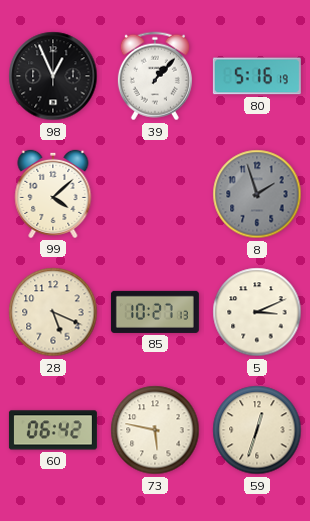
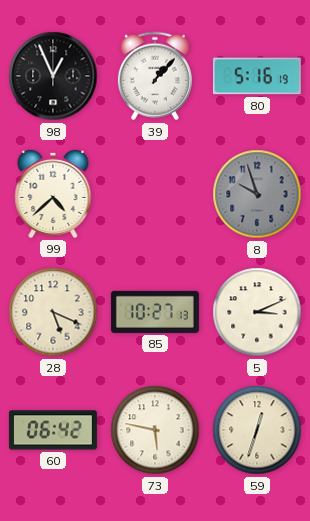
99: 4:08 -> 4:38
8: 1:57 -> 9:57
